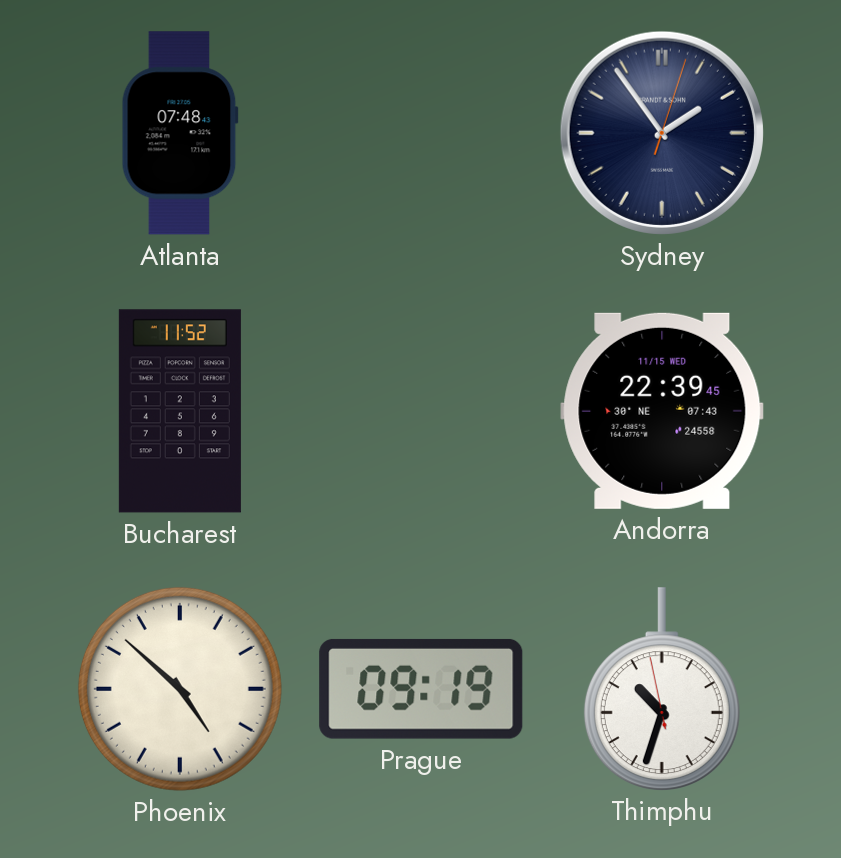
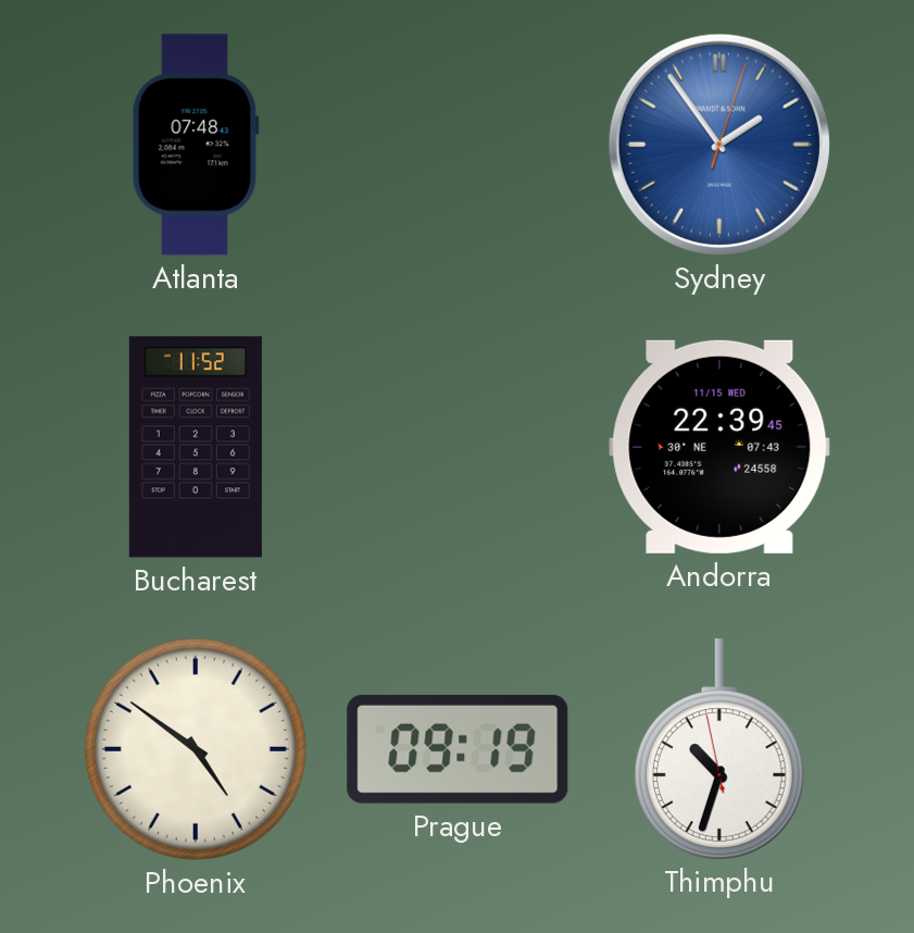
Sydney dial: navy -> blue
Phoenix: 4:52 -> 4:51
